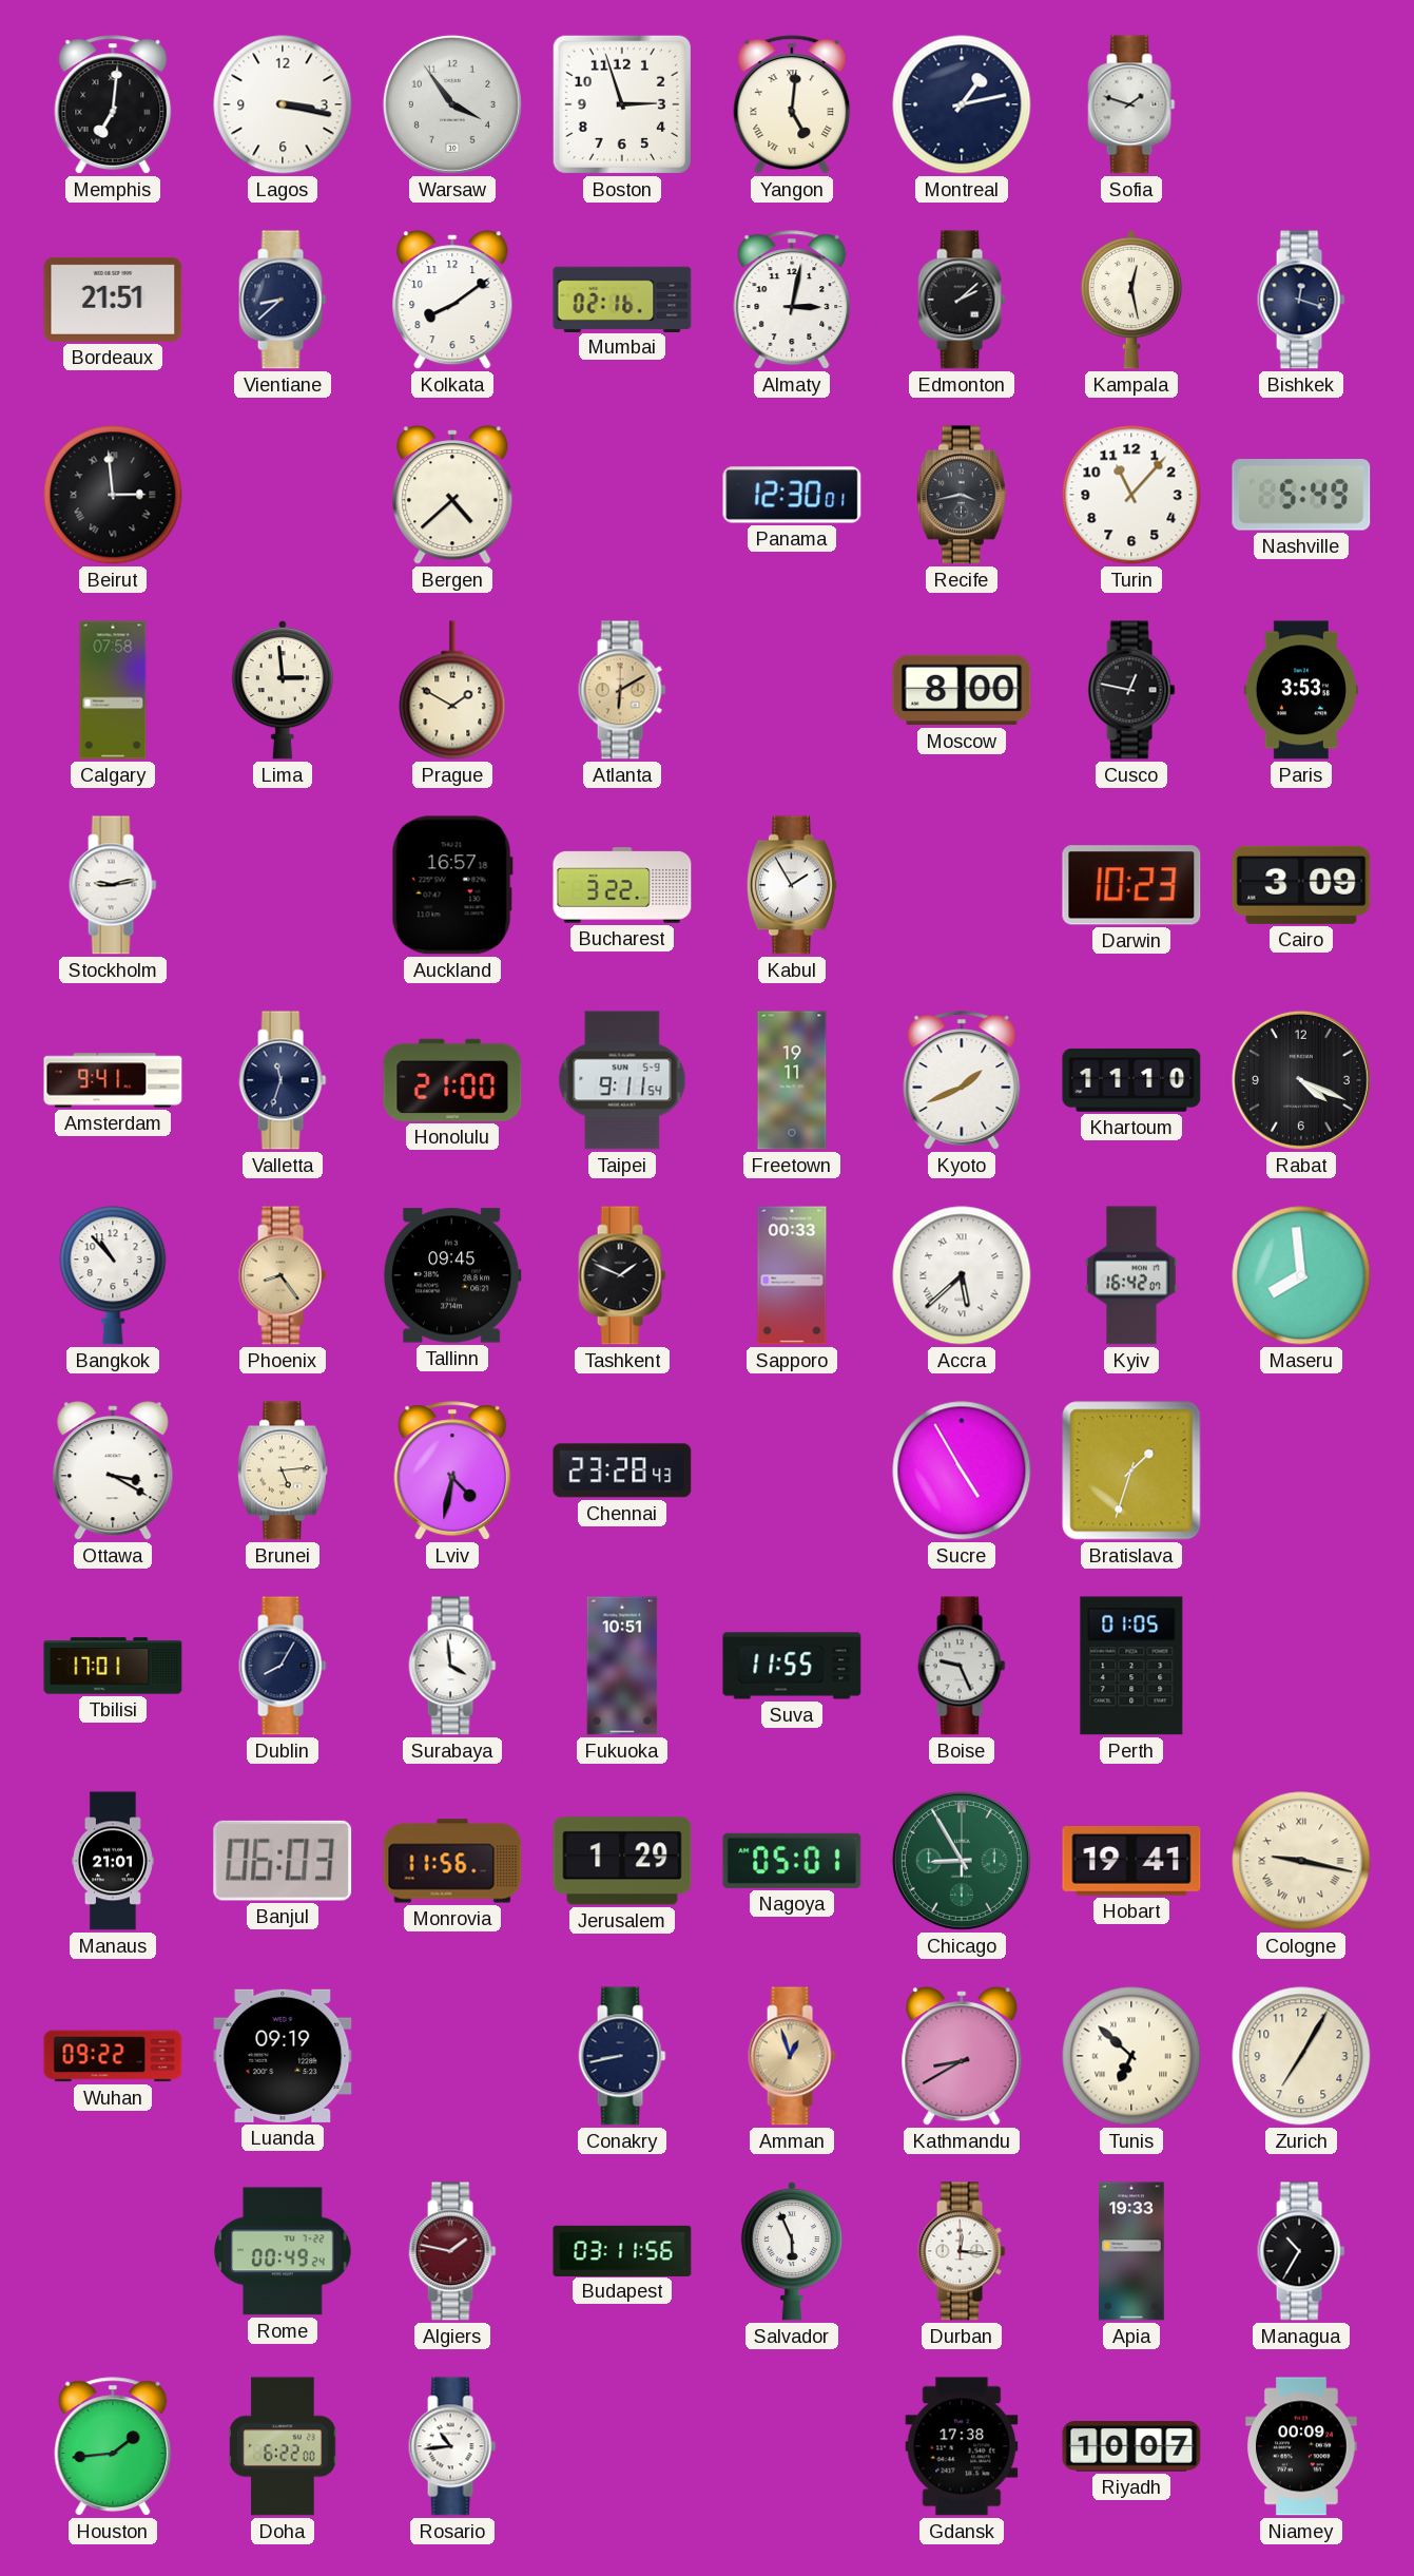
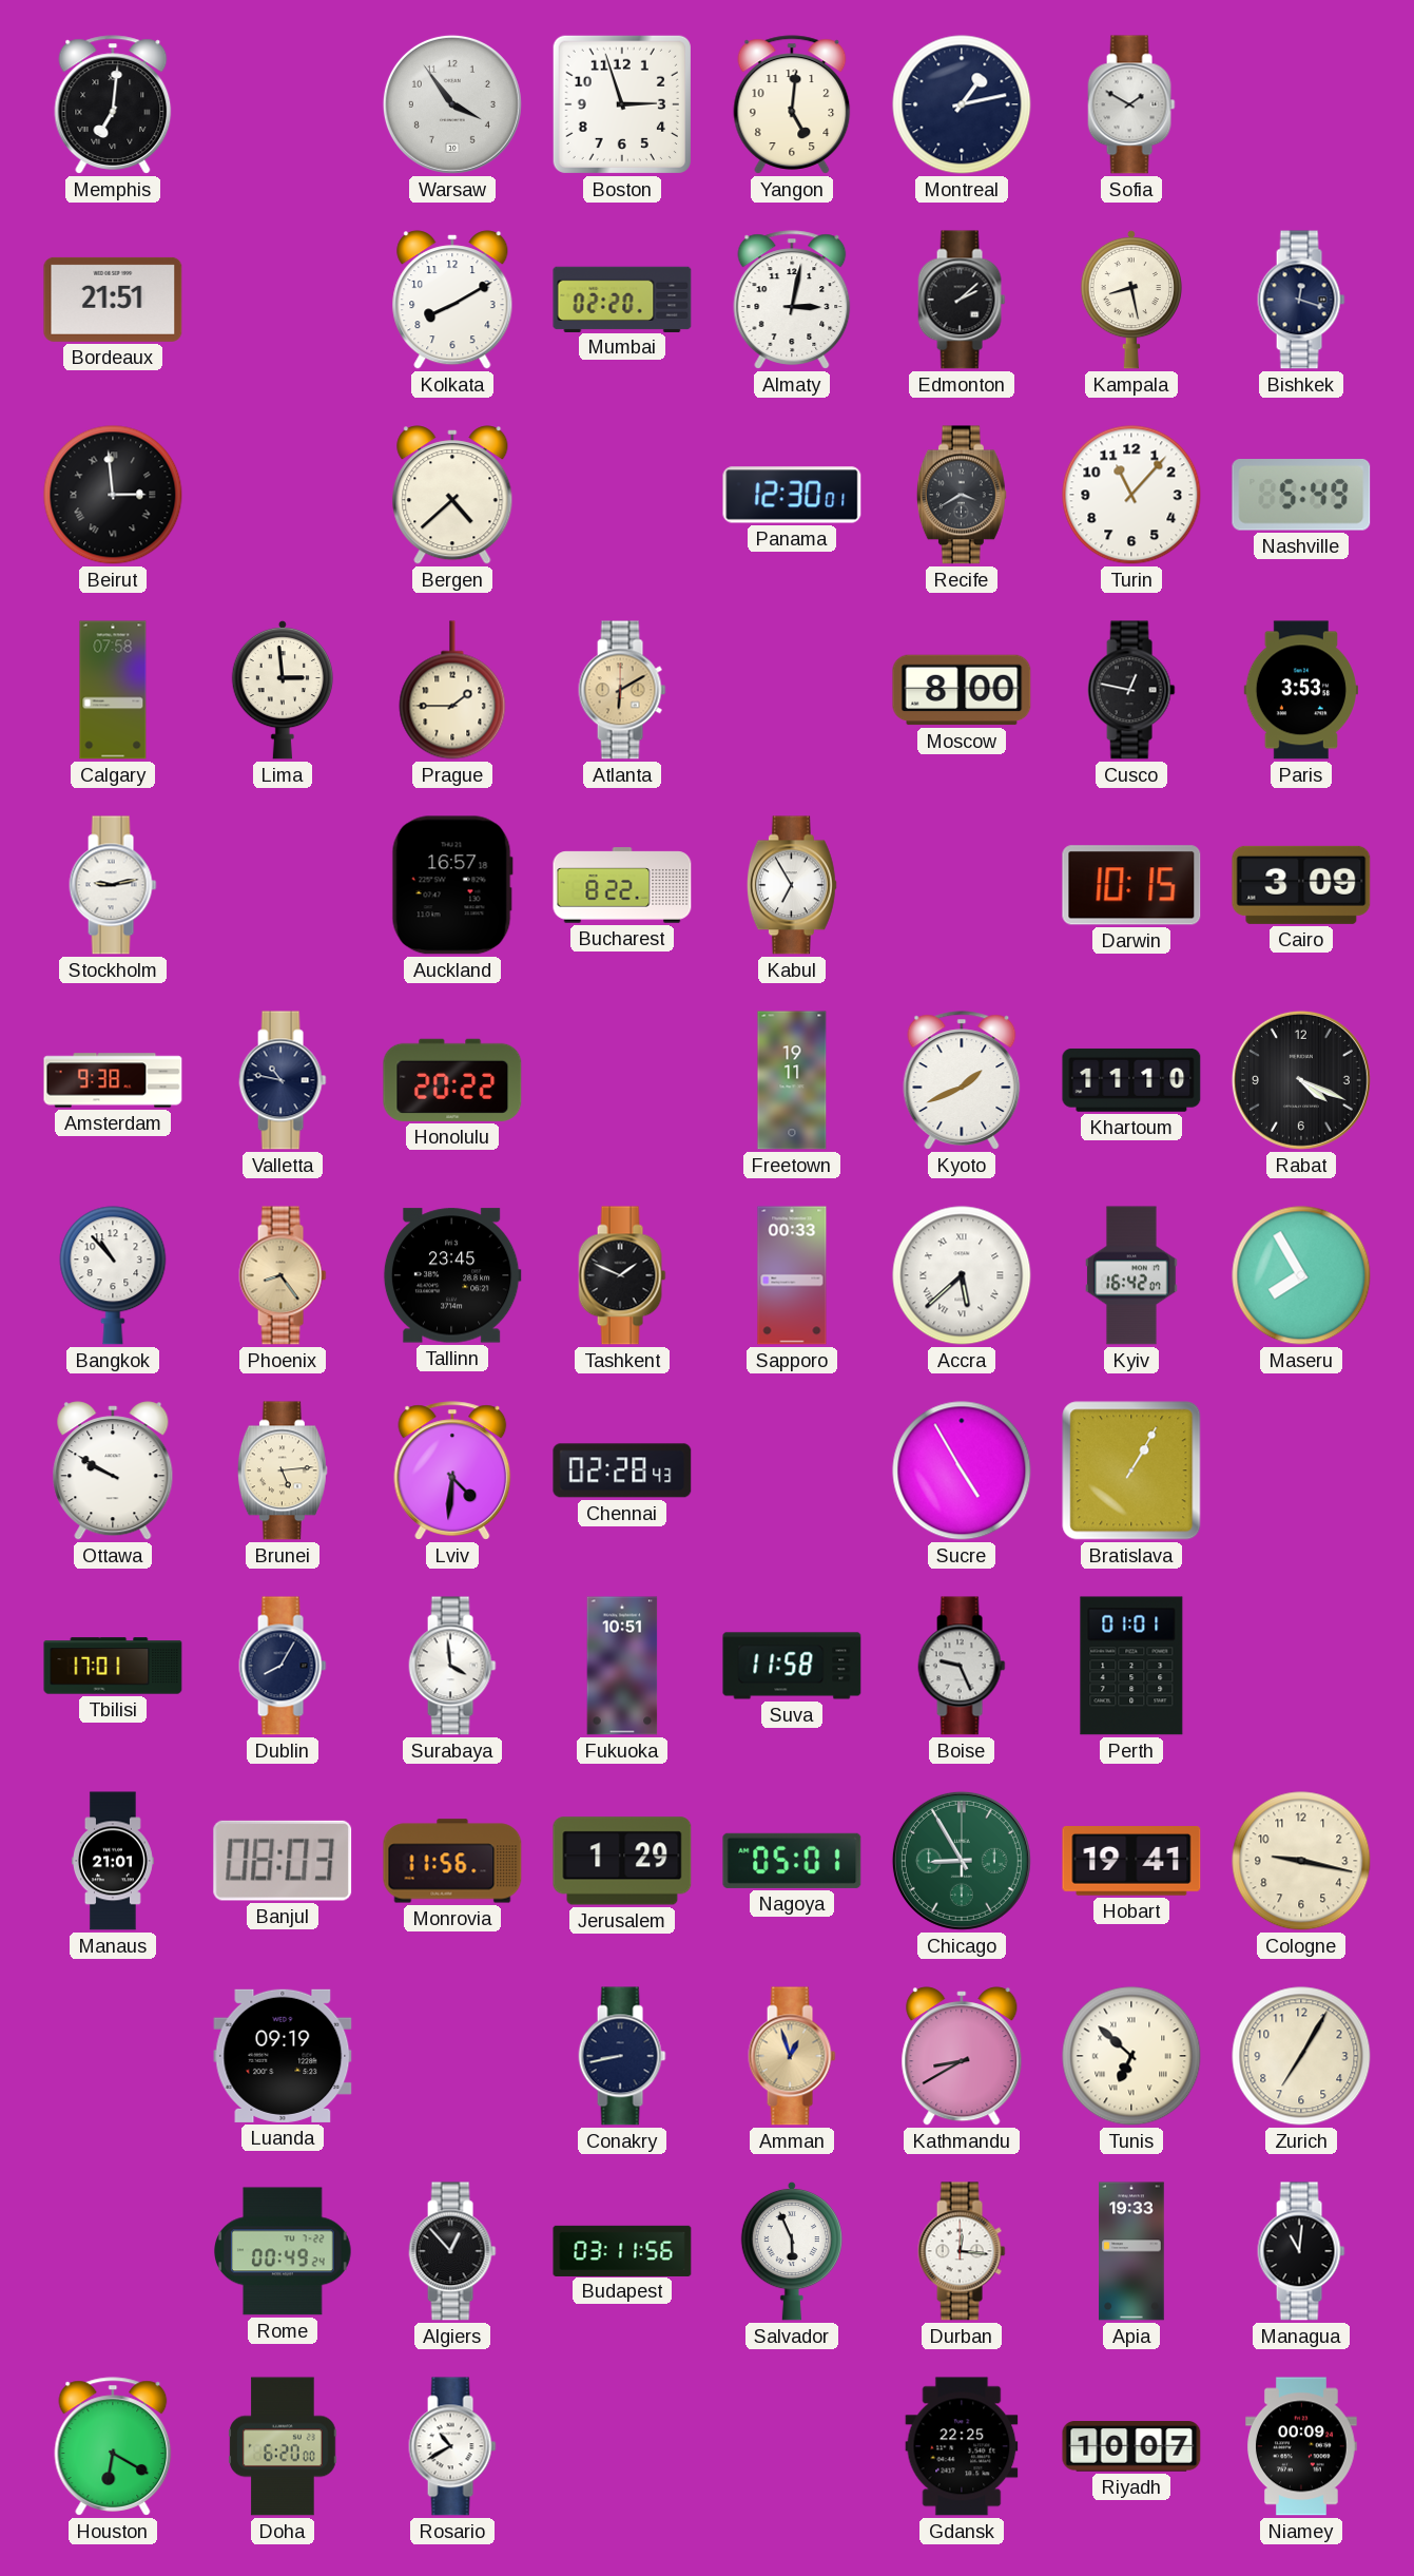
Lagos: 3:17 -> none
Yangon numerals: Roman -> Arabic
Sofia: 1:48 -> 1:50
Vientiane: 8:38 -> none
Kolkata: 8:09 -> 8:10
Mumbai: 02:16 -> 02:20
Kampala: 12:28 -> 8:28
Recife: 3:43 -> 3:40
Prague: 1:50 -> 1:45
Bucharest: 3:22 -> 8:22
Kabul: 1:55 -> 6:55
Darwin: 10:23 -> 10:15
Amsterdam: 9:41 -> 9:38
Valletta: 11:33 -> 10:47
Honolulu: 21:00 -> 20:22
Taipei: 9:11 -> none
Tallinn: 09:45 -> 23:45
Maseru: 7:59 -> 7:55
Ottawa: 3:20 -> 9:50
Lviv: 4:32 -> 4:31
Chennai: 23:28 -> 02:28
Bratislava: 1:33 -> 1:05
Suva: 11:55 -> 11:58
Perth: 01:05 -> 01:01
Banjul: 06:03 -> 08:03
Cologne numerals: Roman -> Arabic
Wuhan: 09:22 -> none
Algiers: 1:47 -> 12:53
Algiers dial: burgundy -> black
Managua: 10:35 -> 11:01
Houston: 1:44 -> 6:20
Doha: 6:22 -> 6:20
Rosario: 10:44 -> 10:40
Gdansk: 17:38 -> 22:25
